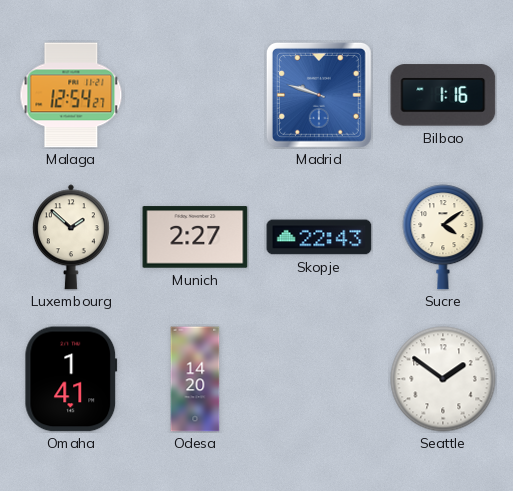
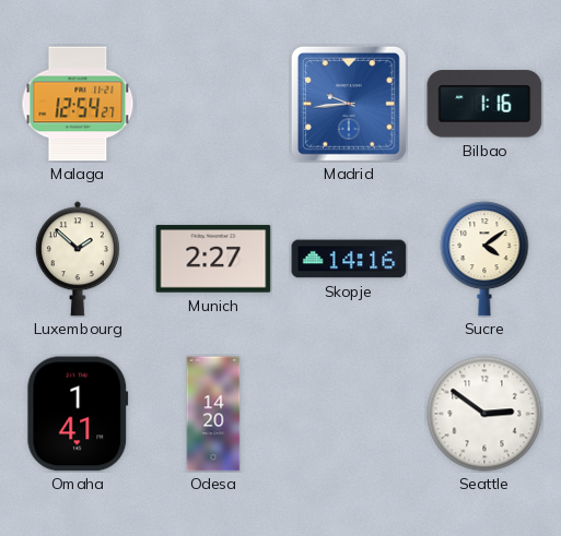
Madrid: 9:48 -> 9:44
Skopje: 22:43 -> 14:16
Seattle: 1:51 -> 2:51
